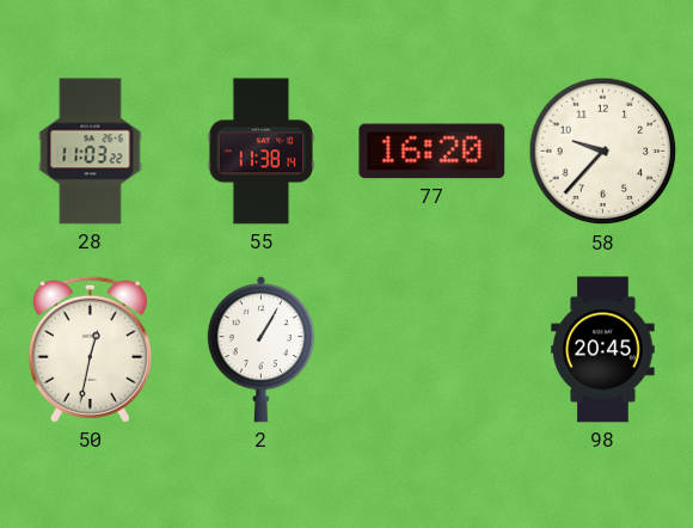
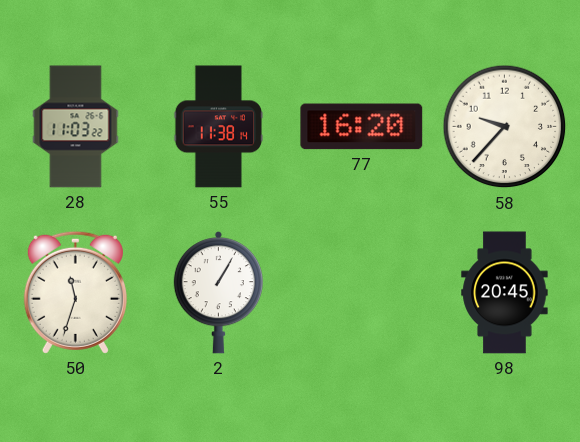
50: 12:32 -> 11:33
